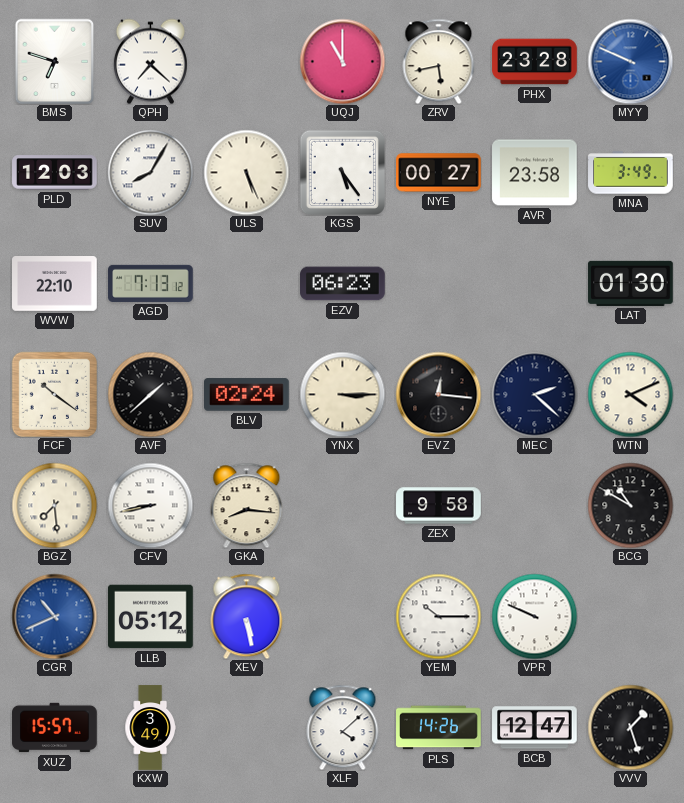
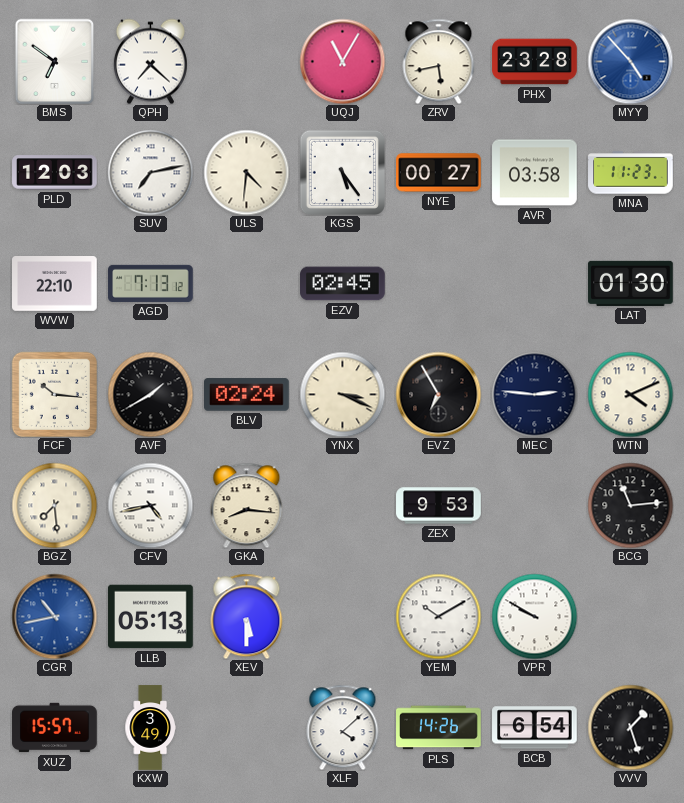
BMS: 6:48 -> 6:51
UQJ: 11:00 -> 11:05
MYY: 9:49 -> 4:53
SUV: 8:05 -> 7:13
ULS: 5:26 -> 4:31
AVR: 23:58 -> 03:58
MNA: 3:49 -> 11:23
EZV: 06:23 -> 02:45
FCF: 10:21 -> 10:16
AVF: 1:38 -> 1:40
YNX: 3:15 -> 3:19
EVZ: 12:16 -> 6:55
MEC: 2:22 -> 2:46
CFV: 8:43 -> 4:43
ZEX: 9:58 -> 9:53
BCG: 10:50 -> 11:14
CGR: 10:41 -> 10:43
LLB: 05:12 -> 05:13
XEV: 5:28 -> 5:30
YEM: 10:15 -> 10:10
VPR: 9:49 -> 9:50
BCB: 12:47 -> 6:54
